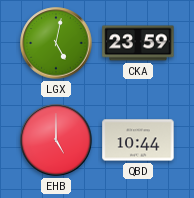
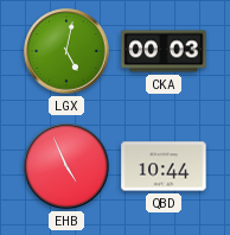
CKA: 23:59 -> 00:03
EHB: 5:00 -> 4:56
